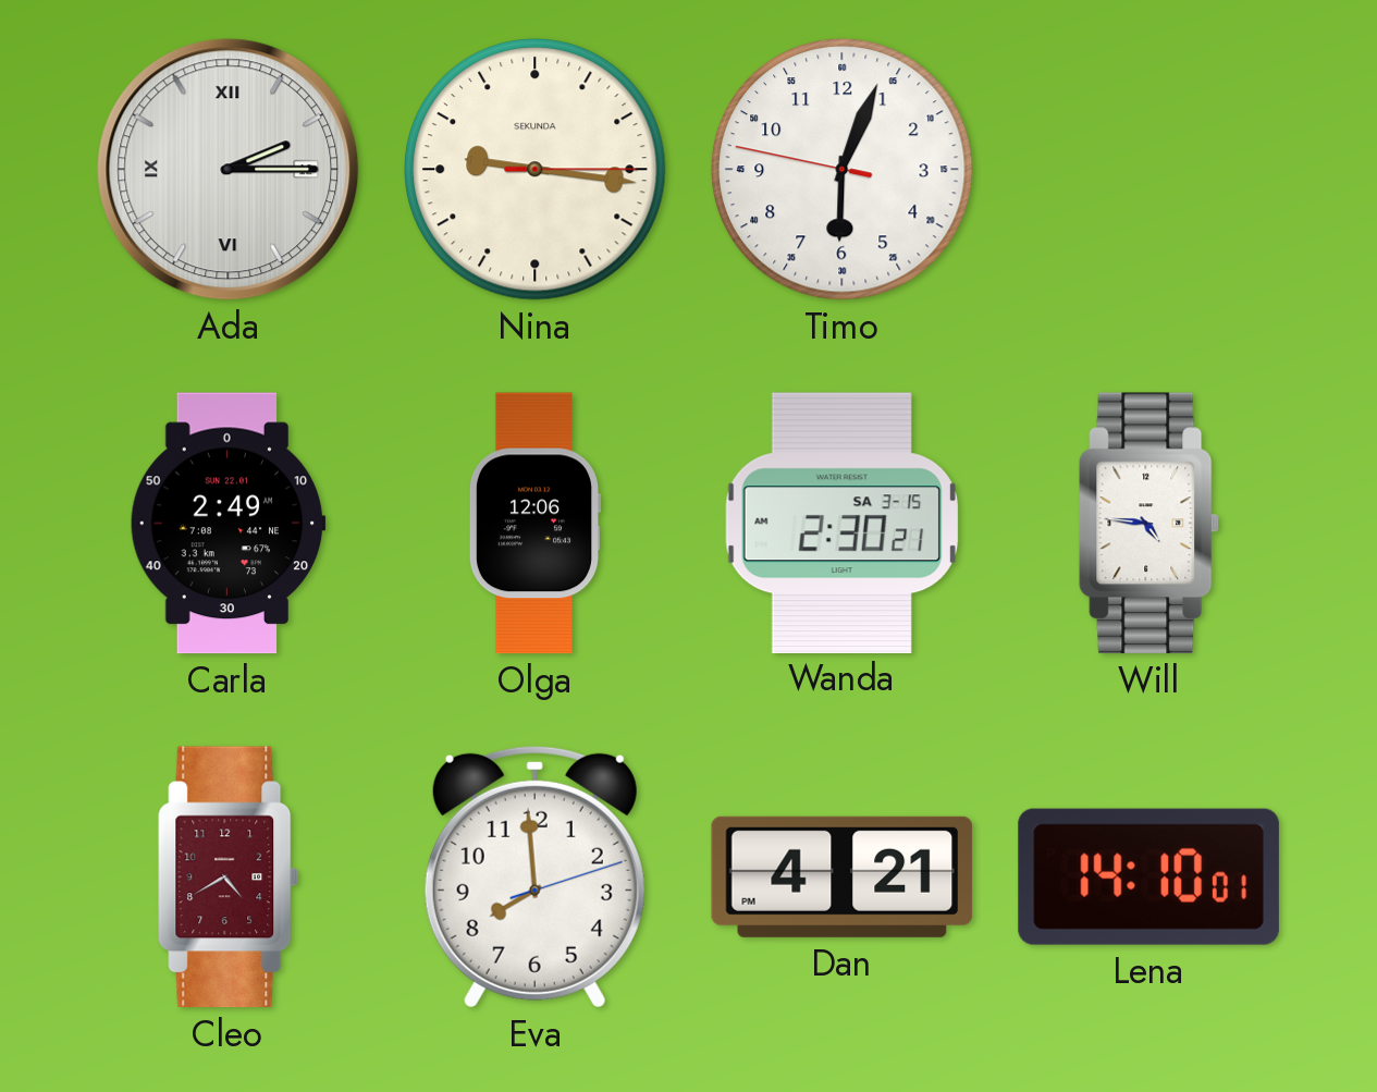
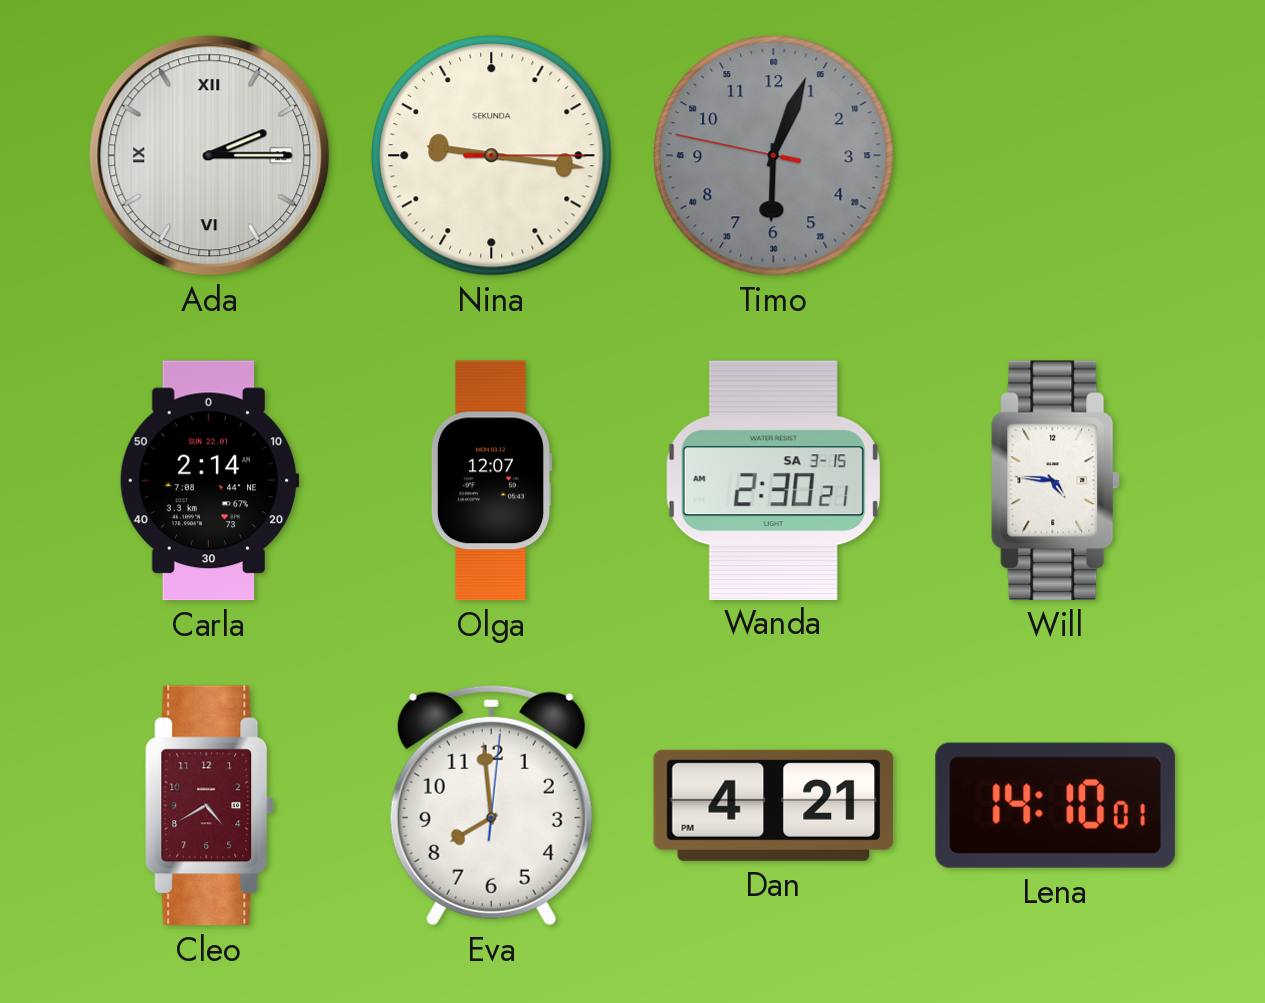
Timo dial: white -> grey
Carla: 2:49 -> 2:14
Olga: 12:06 -> 12:07
Eva: 7:59:12 -> 7:59:01
